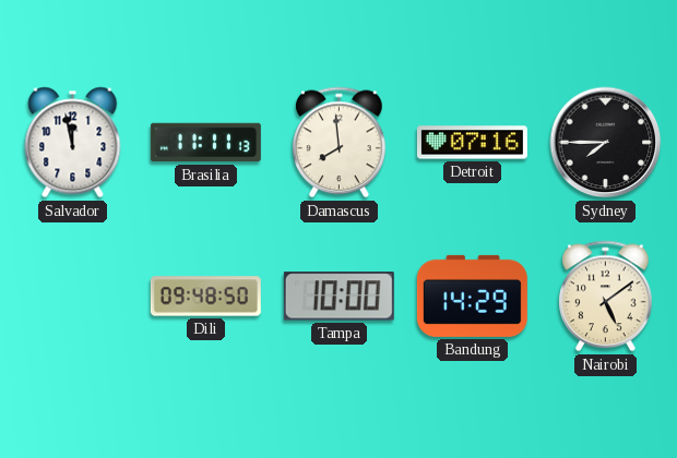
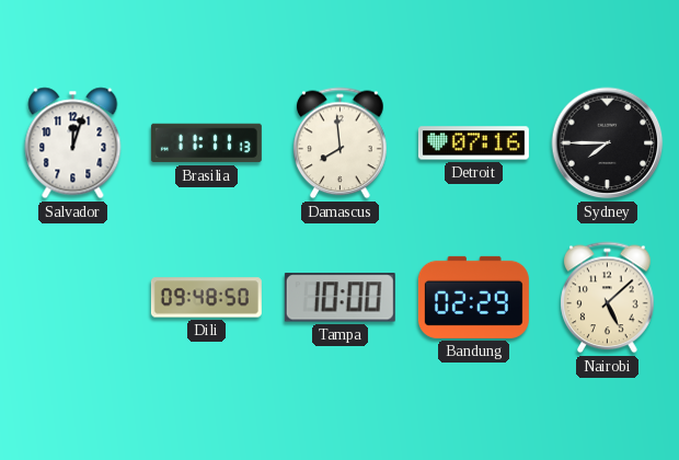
Salvador: 11:58 -> 12:03
Bandung: 14:29 -> 02:29
Nairobi: 5:09 -> 5:08
